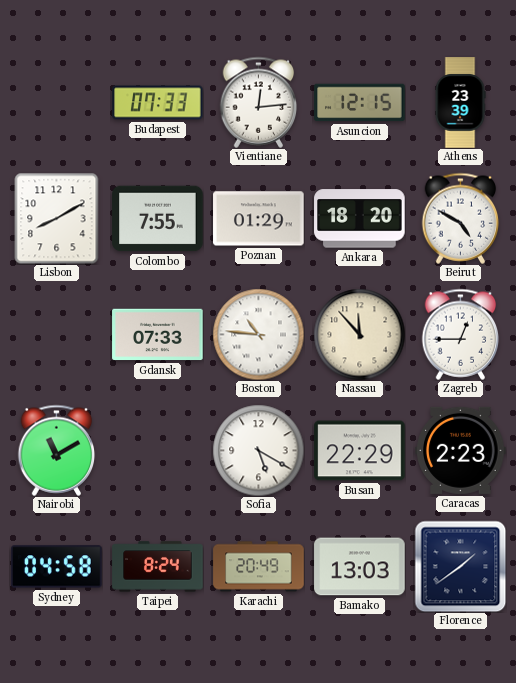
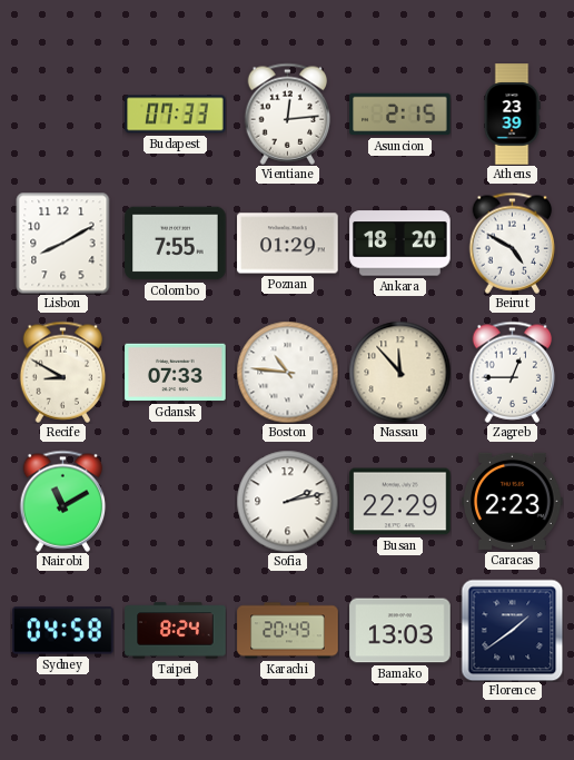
Asuncion: 12:15 -> 2:15
Recife: none -> 8:50
Sofia: 5:20 -> 2:13
